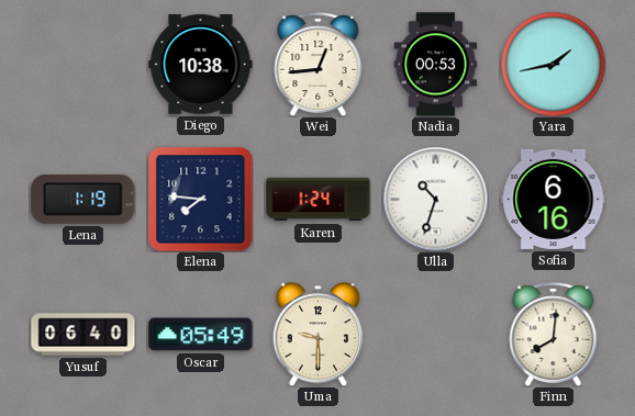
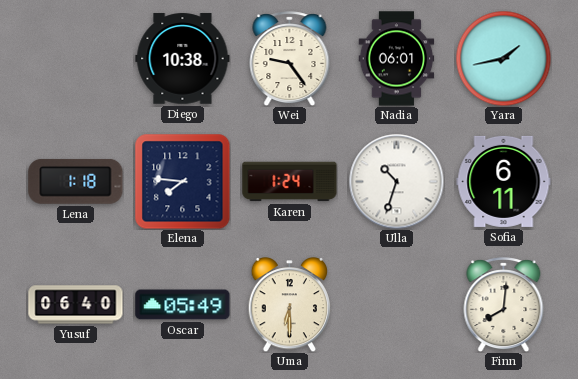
Wei: 12:44 -> 9:24
Nadia: 00:53 -> 06:01
Lena: 1:19 -> 1:18
Sofia: 6:16 -> 6:11
Uma: 9:30 -> 6:30
